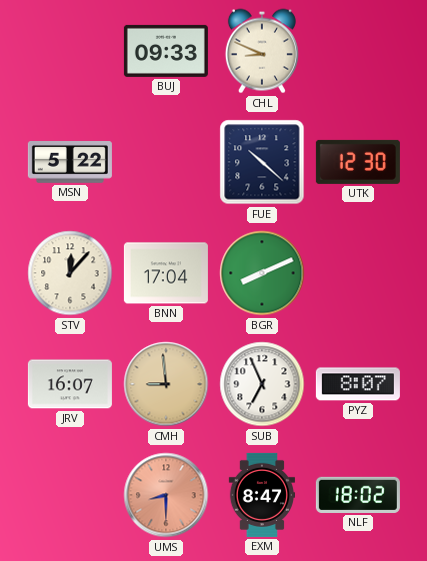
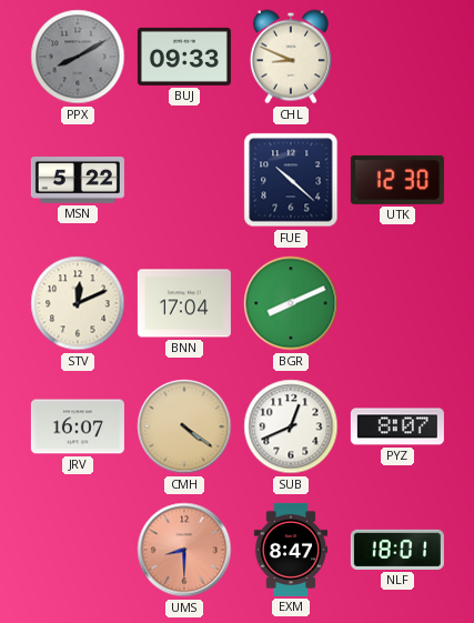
PPX: none -> 8:10
STV: 12:07 -> 12:11
CMH: 8:59 -> 4:21
SUB: 6:56 -> 12:41
NLF: 18:02 -> 18:01
